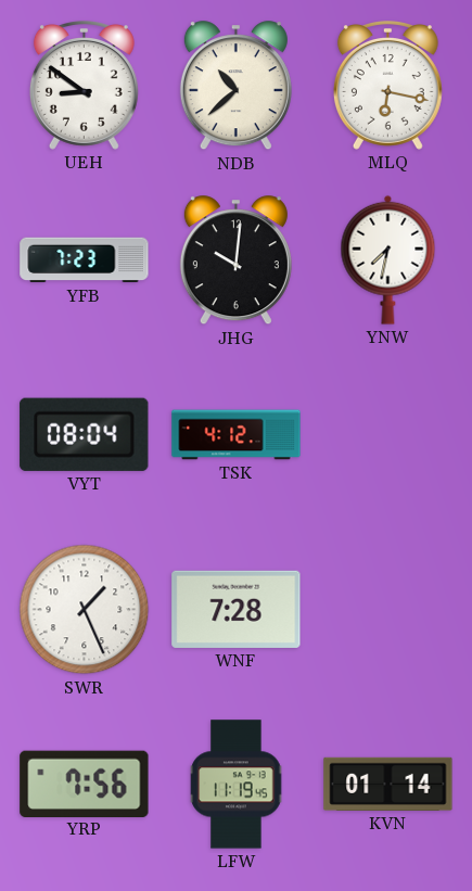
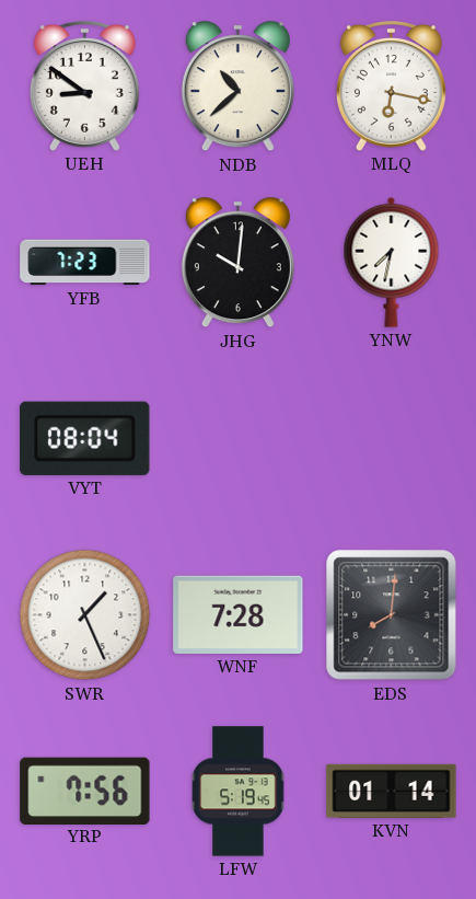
TSK: 4:12 -> none
EDS: none -> 8:01
LFW: 11:19 -> 5:19
